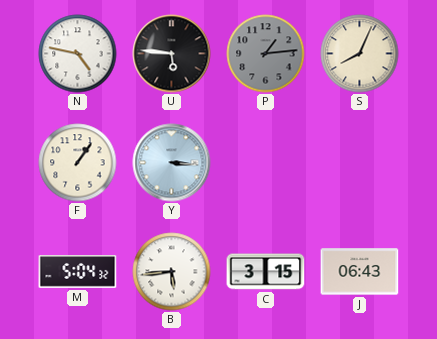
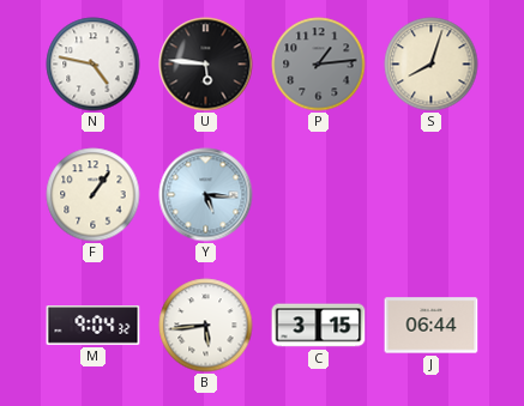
S: 8:04 -> 8:03
Y: 3:16 -> 5:16
M: 5:04 -> 9:04
J: 06:43 -> 06:44
